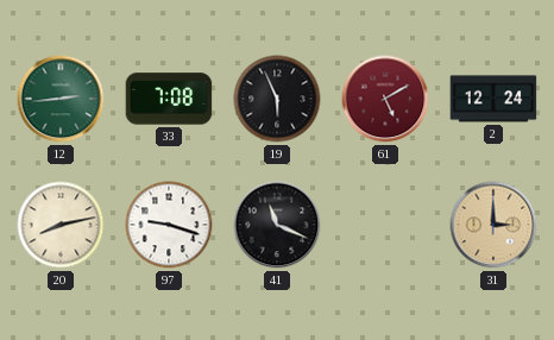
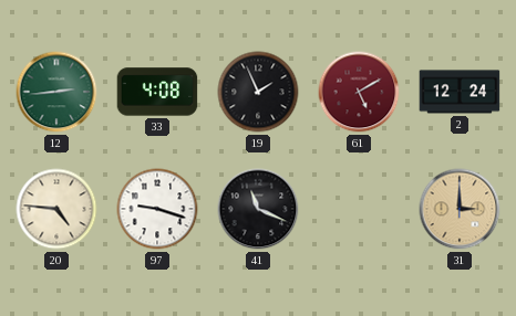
33: 7:08 -> 4:08
19: 5:56 -> 1:56
20: 8:13 -> 4:46
